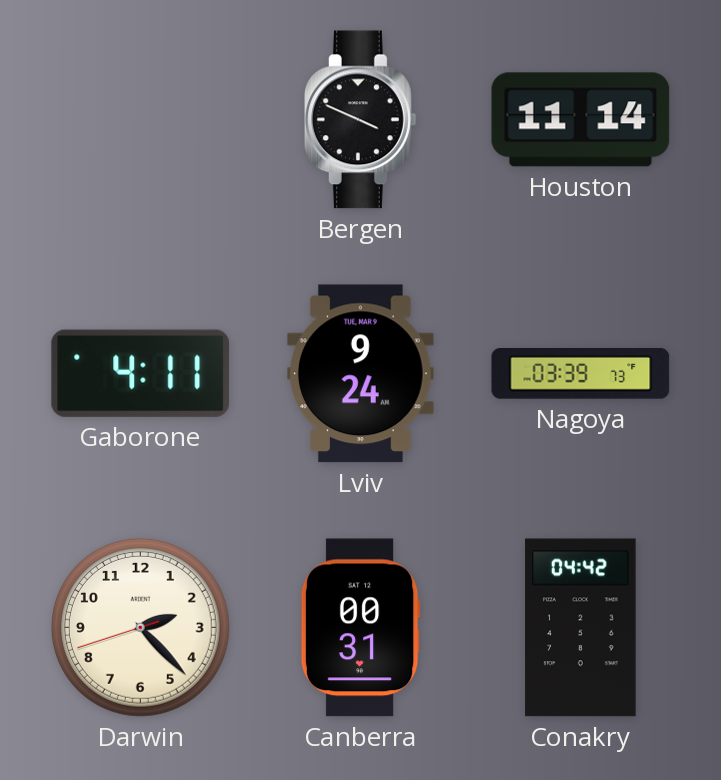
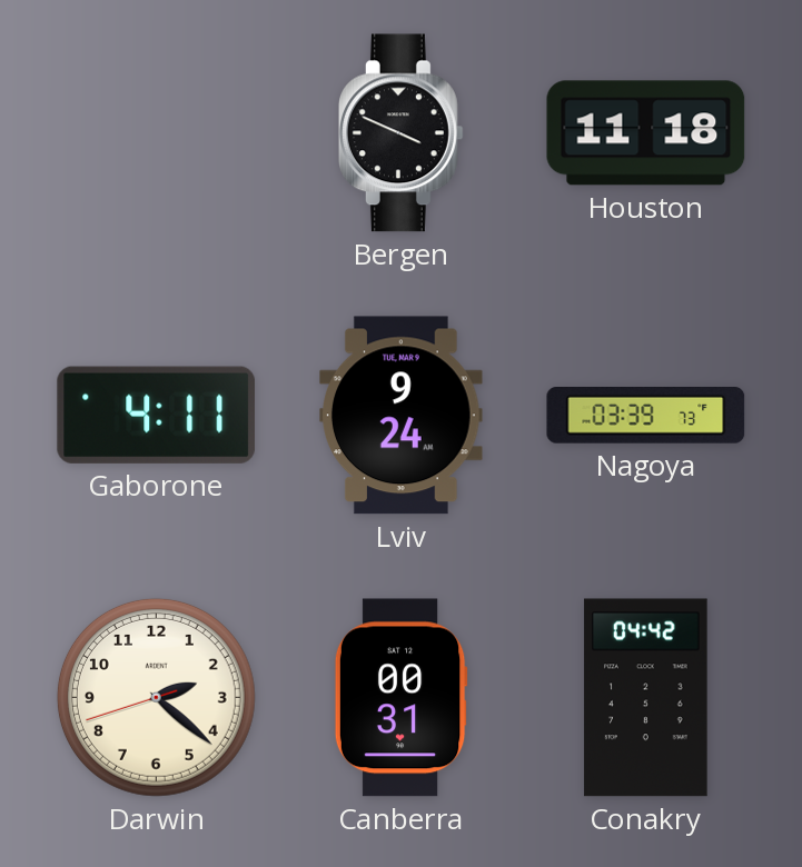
Houston: 11:14 -> 11:18
Darwin: 2:22 -> 2:21
